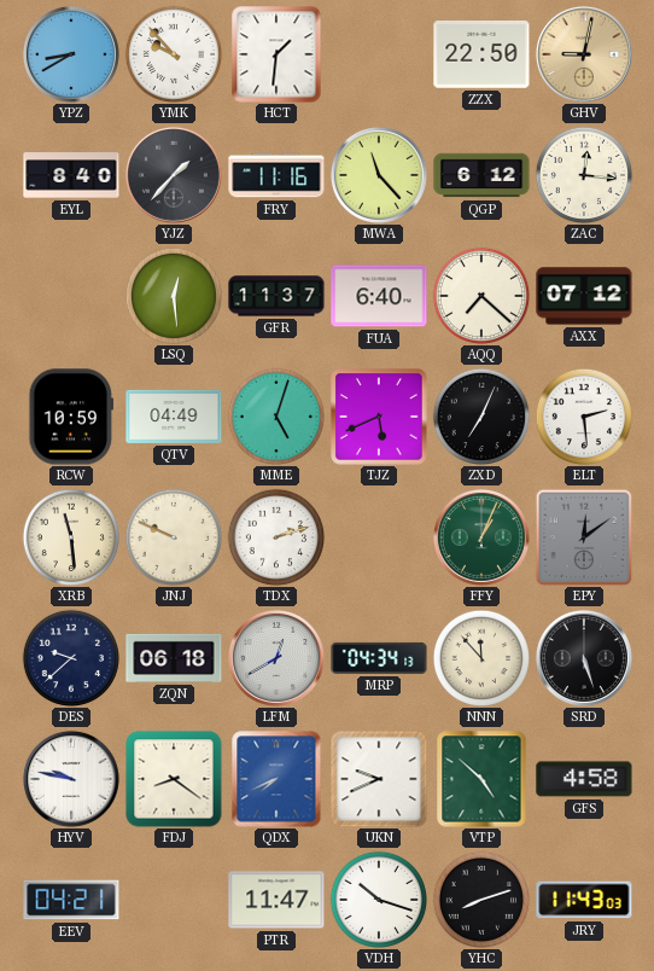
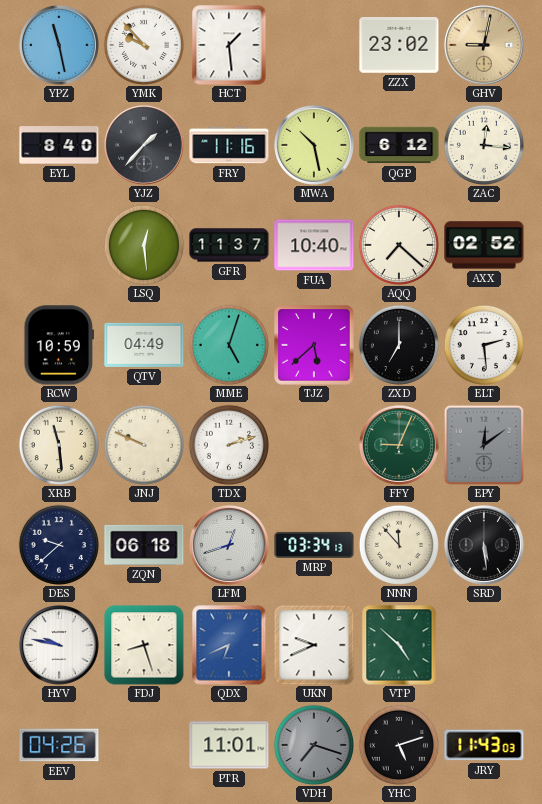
YPZ: 8:40 -> 11:28
HCT: 1:31 -> 1:29
ZZX: 22:50 -> 23:02
MWA: 11:23 -> 10:28
FUA: 6:40 -> 10:40
AXX: 07:12 -> 02:52
TJZ: 5:41 -> 5:38
ZXD: 7:04 -> 7:00
FFY: 1:04 -> 9:04
LFM: 12:40 -> 12:42
MRP: 04:34 -> 03:34
SRD: 5:27 -> 5:29
FDJ: 8:21 -> 8:27
QDX: 7:41 -> 6:41
GFS: 4:58 -> none
EEV: 04:21 -> 04:26
PTR: 11:47 -> 11:01
VDH: 10:18 -> 7:18
VDH dial: white -> grey
YHC: 8:12 -> 5:12
